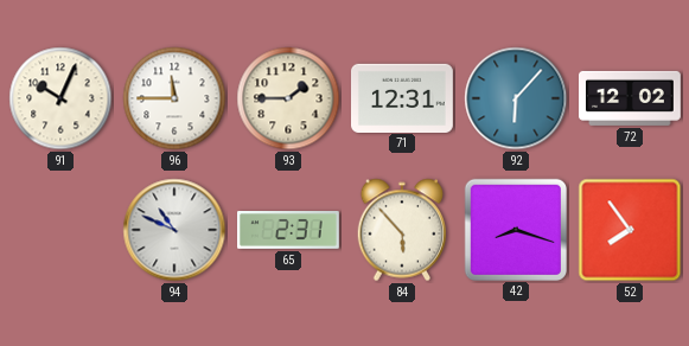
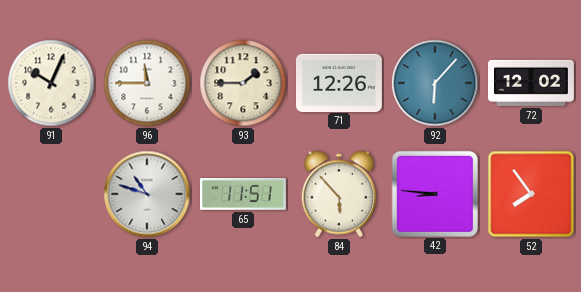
71: 12:31 -> 12:26
94: 10:49 -> 10:48
65: 2:31 -> 11:51
42: 8:18 -> 8:46
